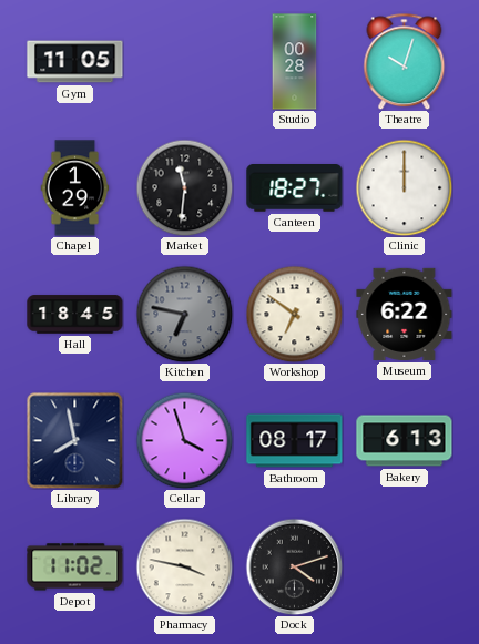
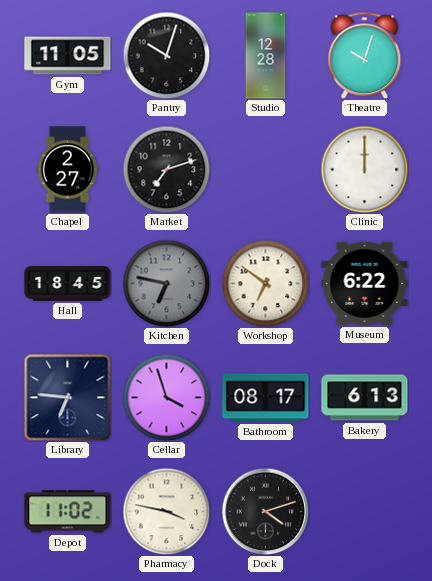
Pantry: none -> 10:03
Studio: 00:28 -> 12:28
Chapel: 1:29 -> 2:27
Market: 11:31 -> 7:12
Canteen: 18:27 -> none
Library: 7:58 -> 6:46
